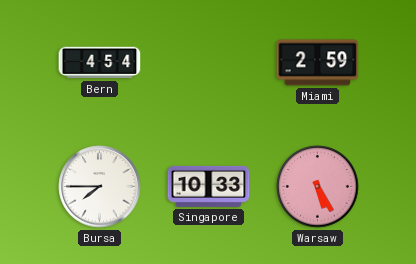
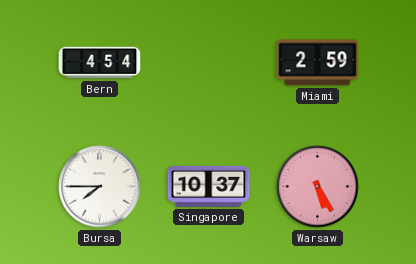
Singapore: 10:33 -> 10:37
